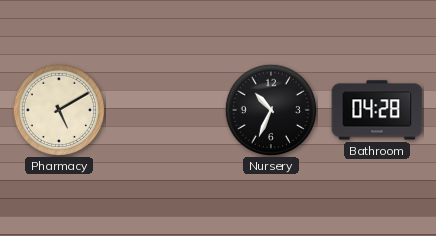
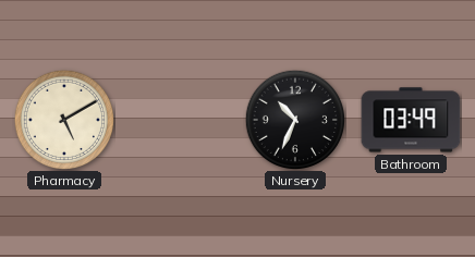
Bathroom: 04:28 -> 03:49
